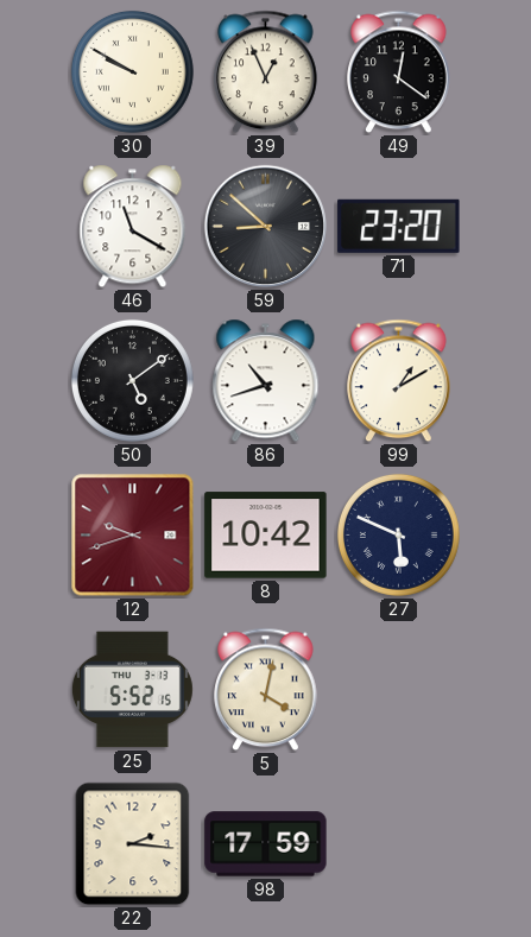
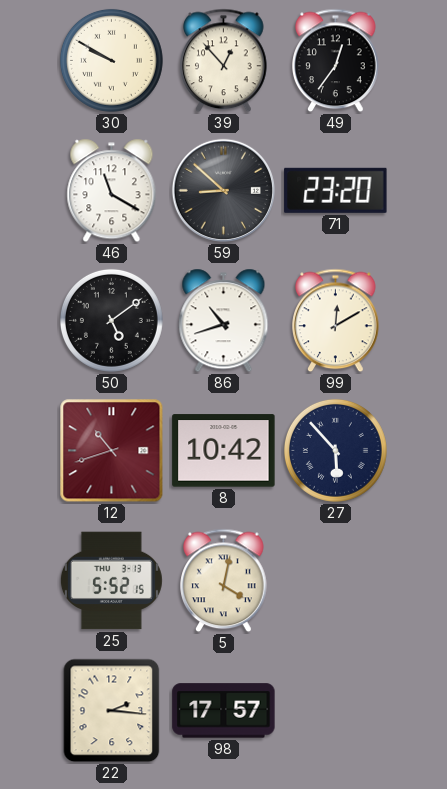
39: 12:56 -> 12:53
49: 12:21 -> 12:36
99: 1:10 -> 12:10
12: 9:42 -> 10:42
27: 5:49 -> 5:53
98: 17:59 -> 17:57
